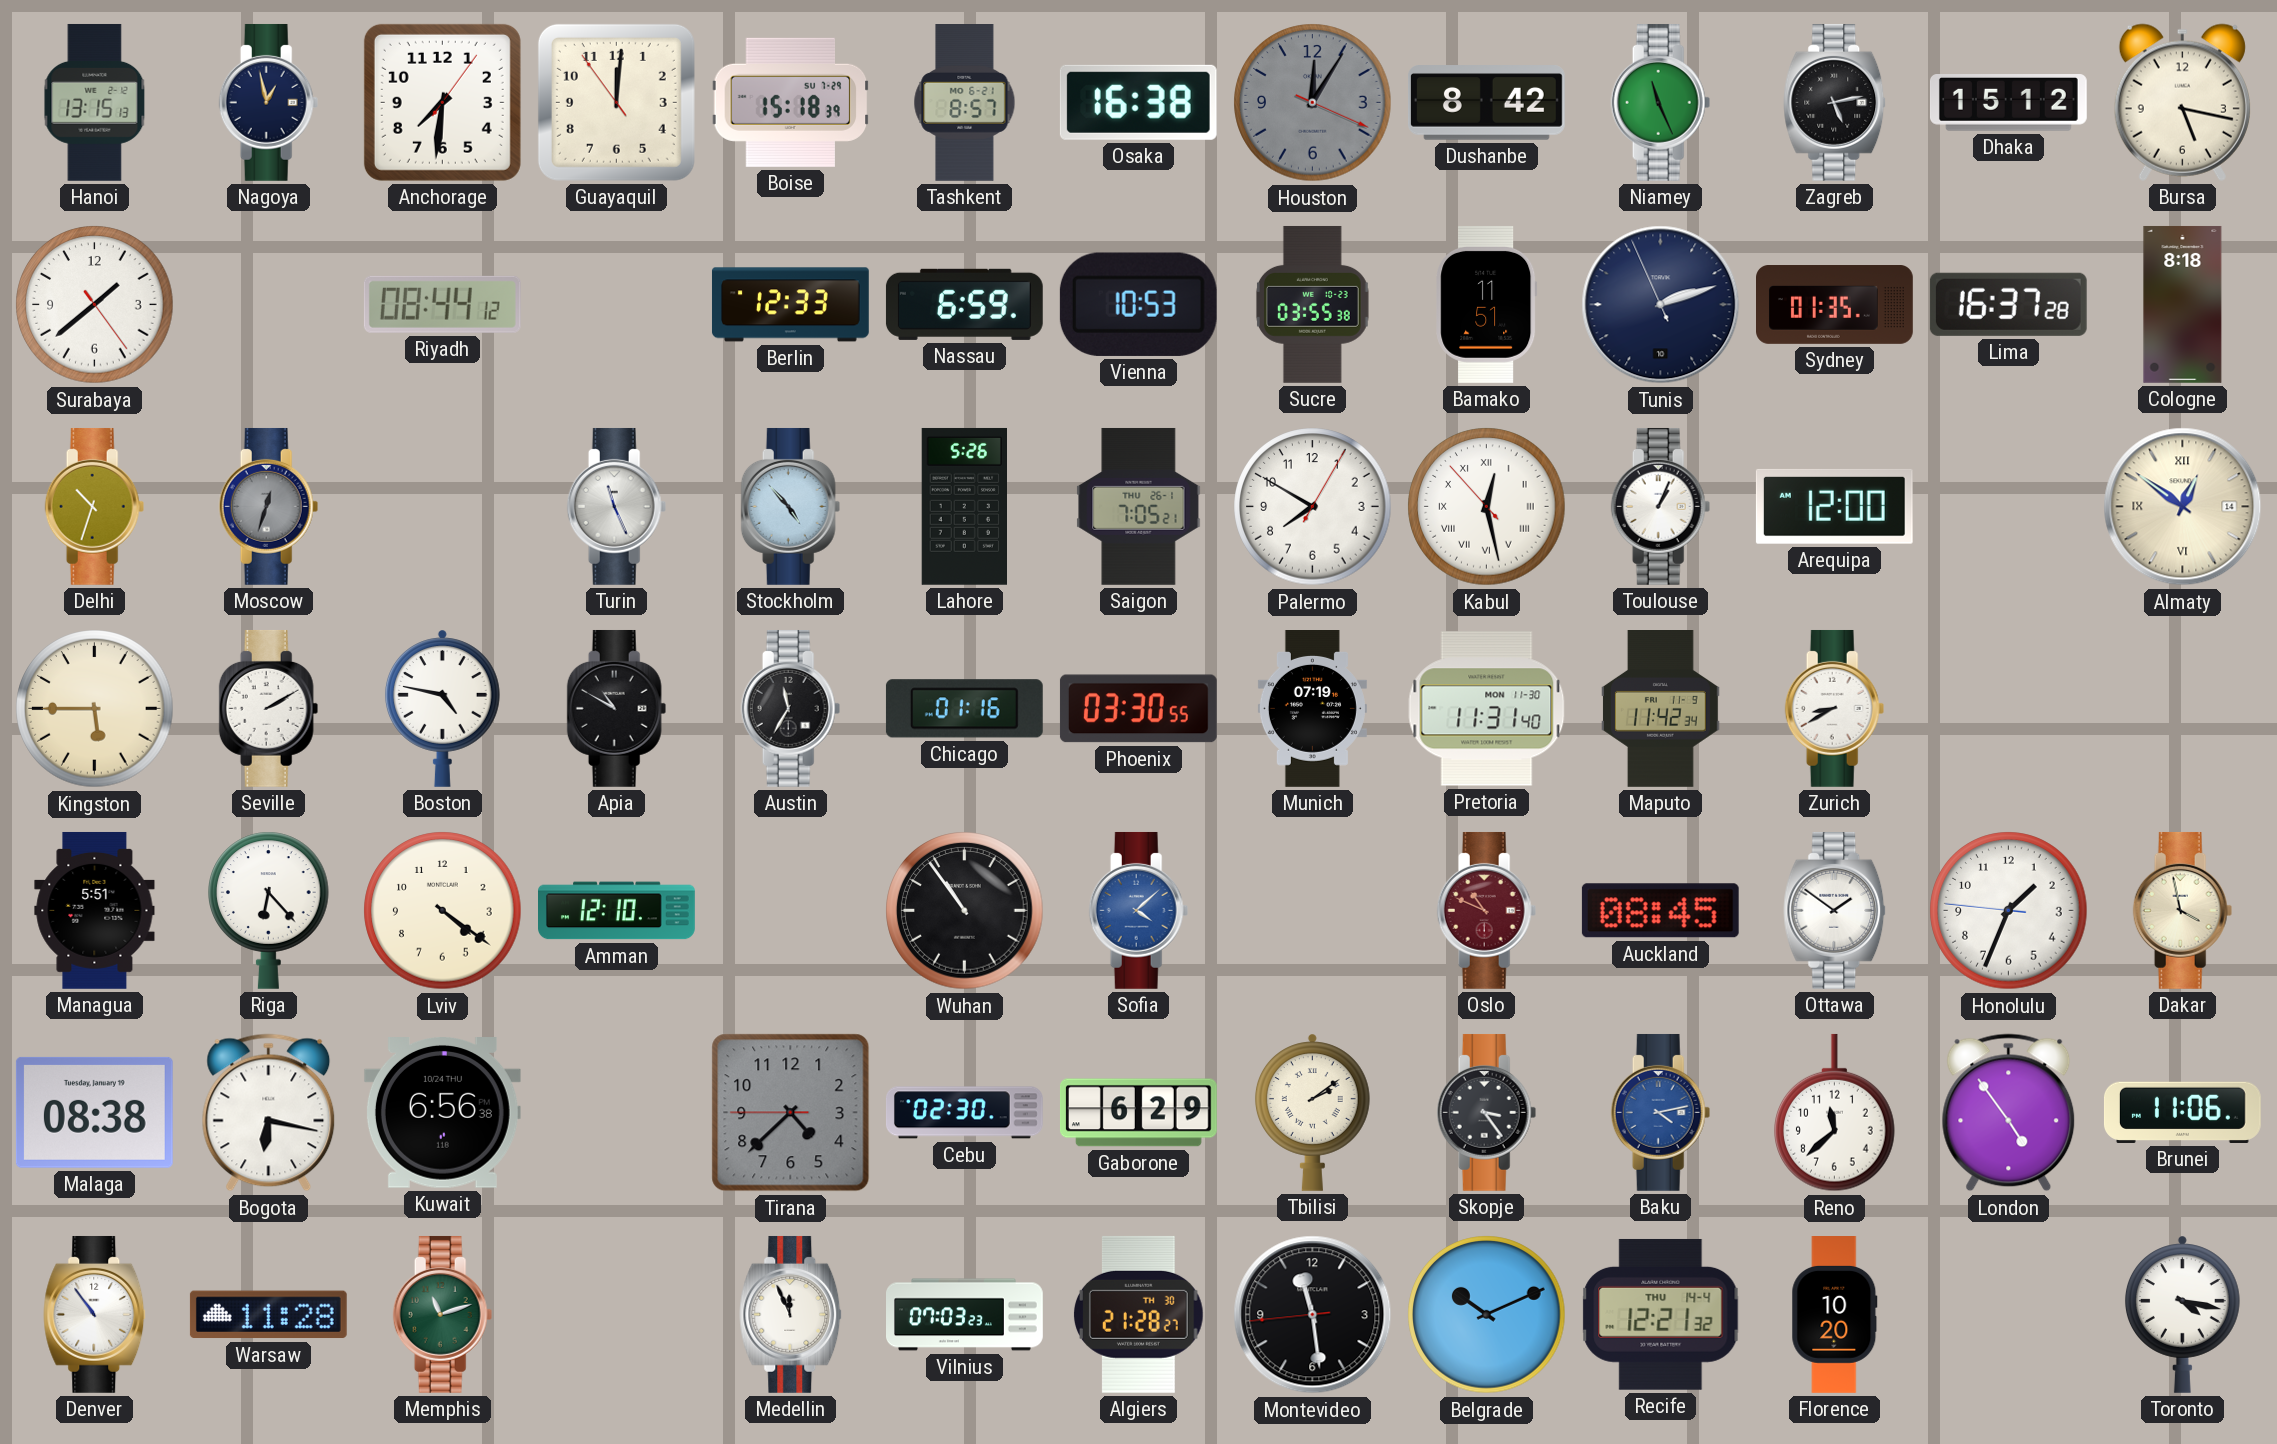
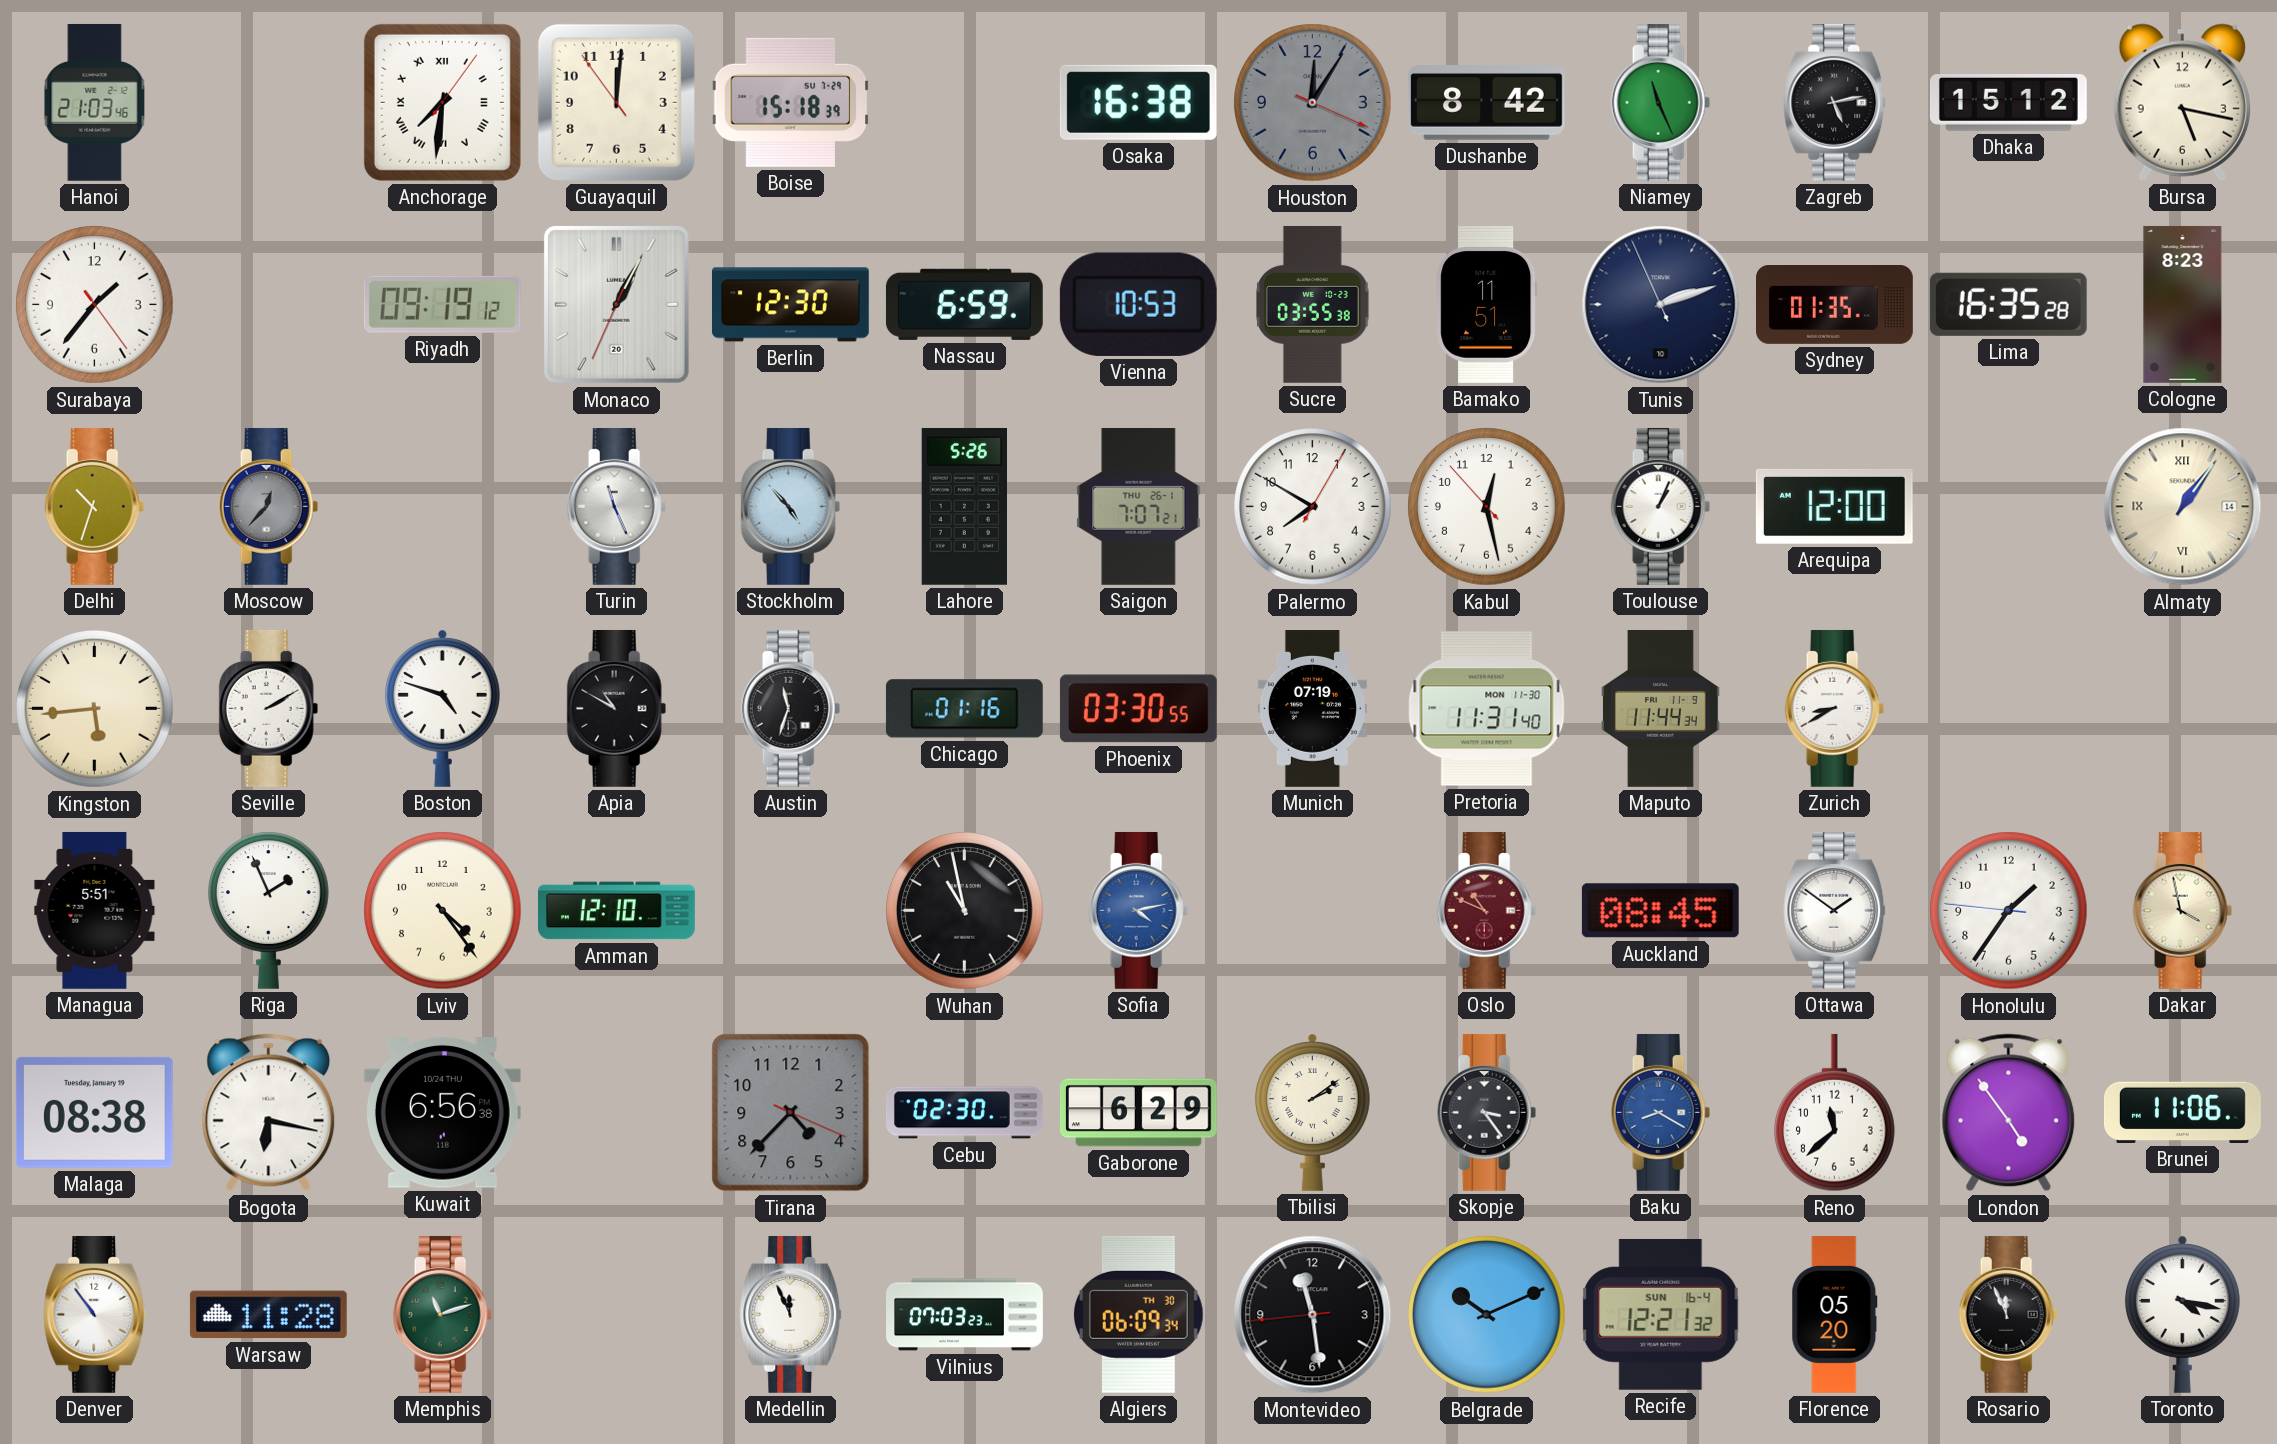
Hanoi: 13:15 -> 21:03
Nagoya: 12:58 -> none
Anchorage numerals: Arabic -> Roman
Tashkent: 8:57 -> none
Surabaya: 1:38 -> 1:36
Riyadh: 08:44 -> 09:19
Monaco: none -> 1:04
Berlin: 12:33 -> 12:30
Lima: 16:37 -> 16:35
Cologne: 8:18 -> 8:23
Moscow: 12:33 -> 12:37
Saigon: 7:05 -> 7:07
Kabul numerals: Roman -> Arabic
Almaty: 12:51 -> 1:06
Kingston: 5:45 -> 5:44
Boston: 4:47 -> 4:48
Austin: 11:35 -> 11:33
Maputo: 11:42 -> 11:44
Riga: 6:23 -> 1:56
Lviv: 4:21 -> 4:24
Wuhan: 10:54 -> 10:58
Sofia: 4:08 -> 4:13
Honolulu: 1:33 -> 1:35
Tirana: 4:37:45 -> 4:37:19
Baku: 4:13 -> 8:20
Algiers: 21:28 -> 06:09
Recife date: THU 14-4 -> SUN 16-4
Florence: 10:20 -> 05:20
Rosario: none -> 11:56
